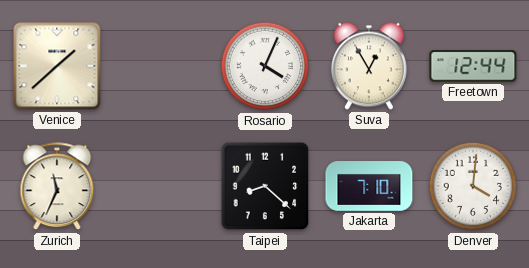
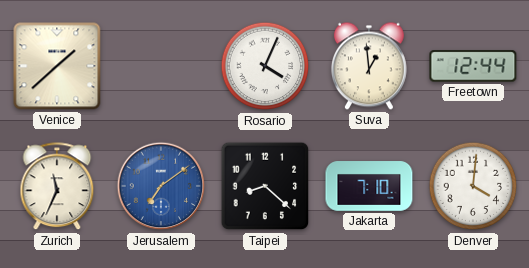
Suva: 12:55 -> 12:59
Jerusalem: none -> 7:09
